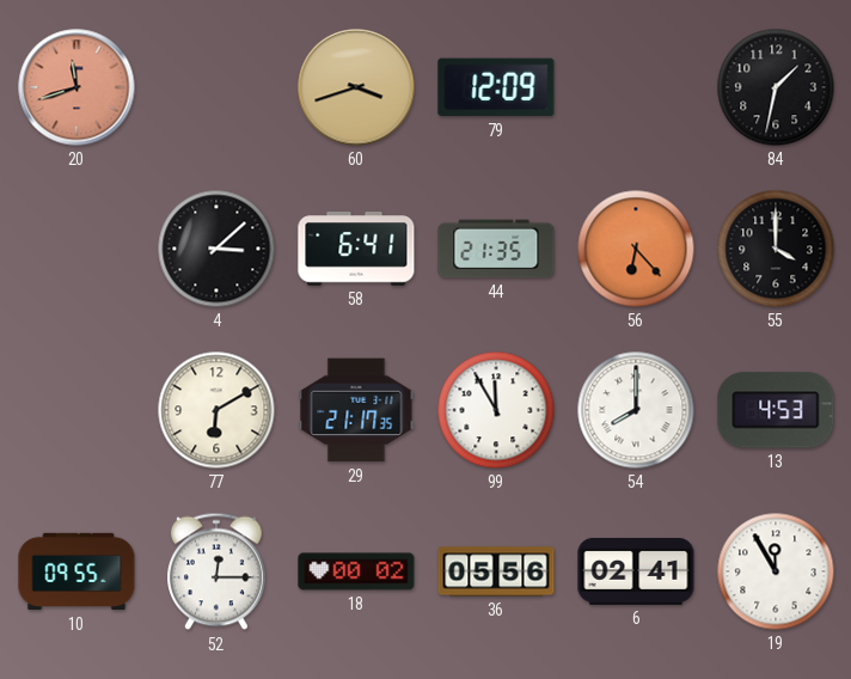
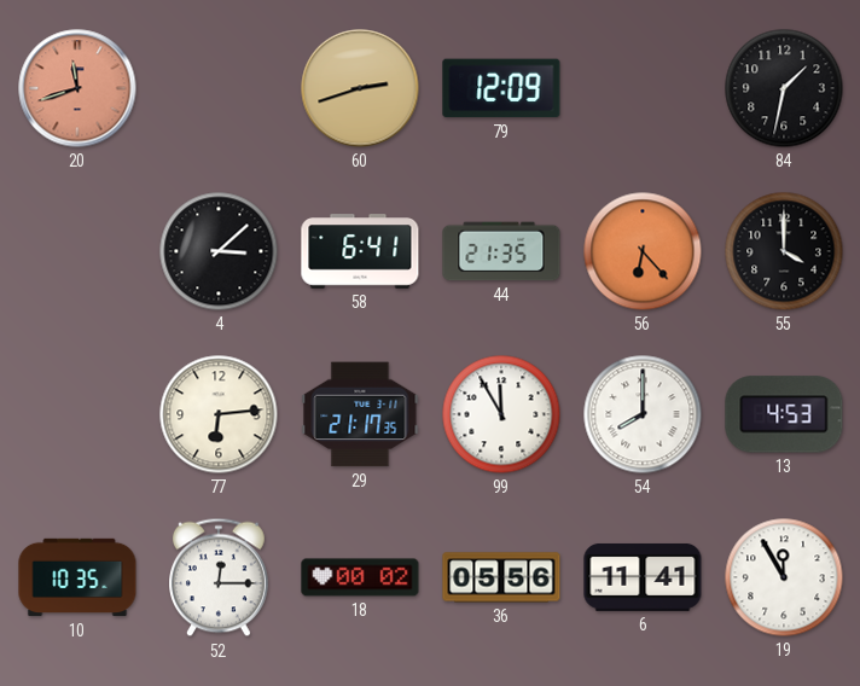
60: 3:42 -> 2:42
77: 6:10 -> 6:14
10: 09:55 -> 10:35
6: 02:41 -> 11:41
